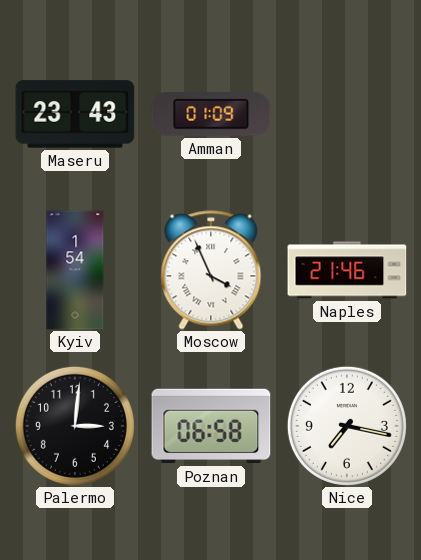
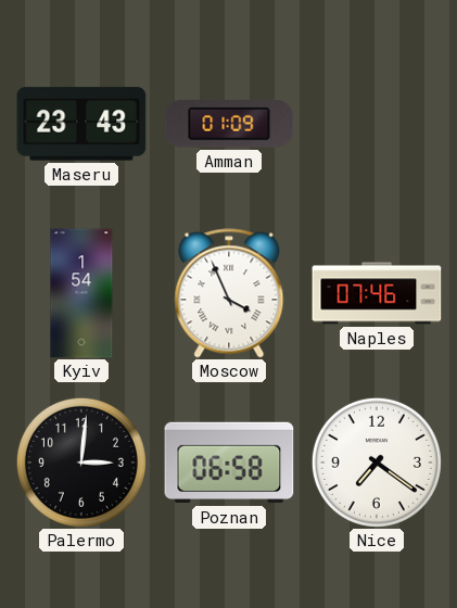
Naples: 21:46 -> 07:46
Nice: 7:17 -> 7:21
